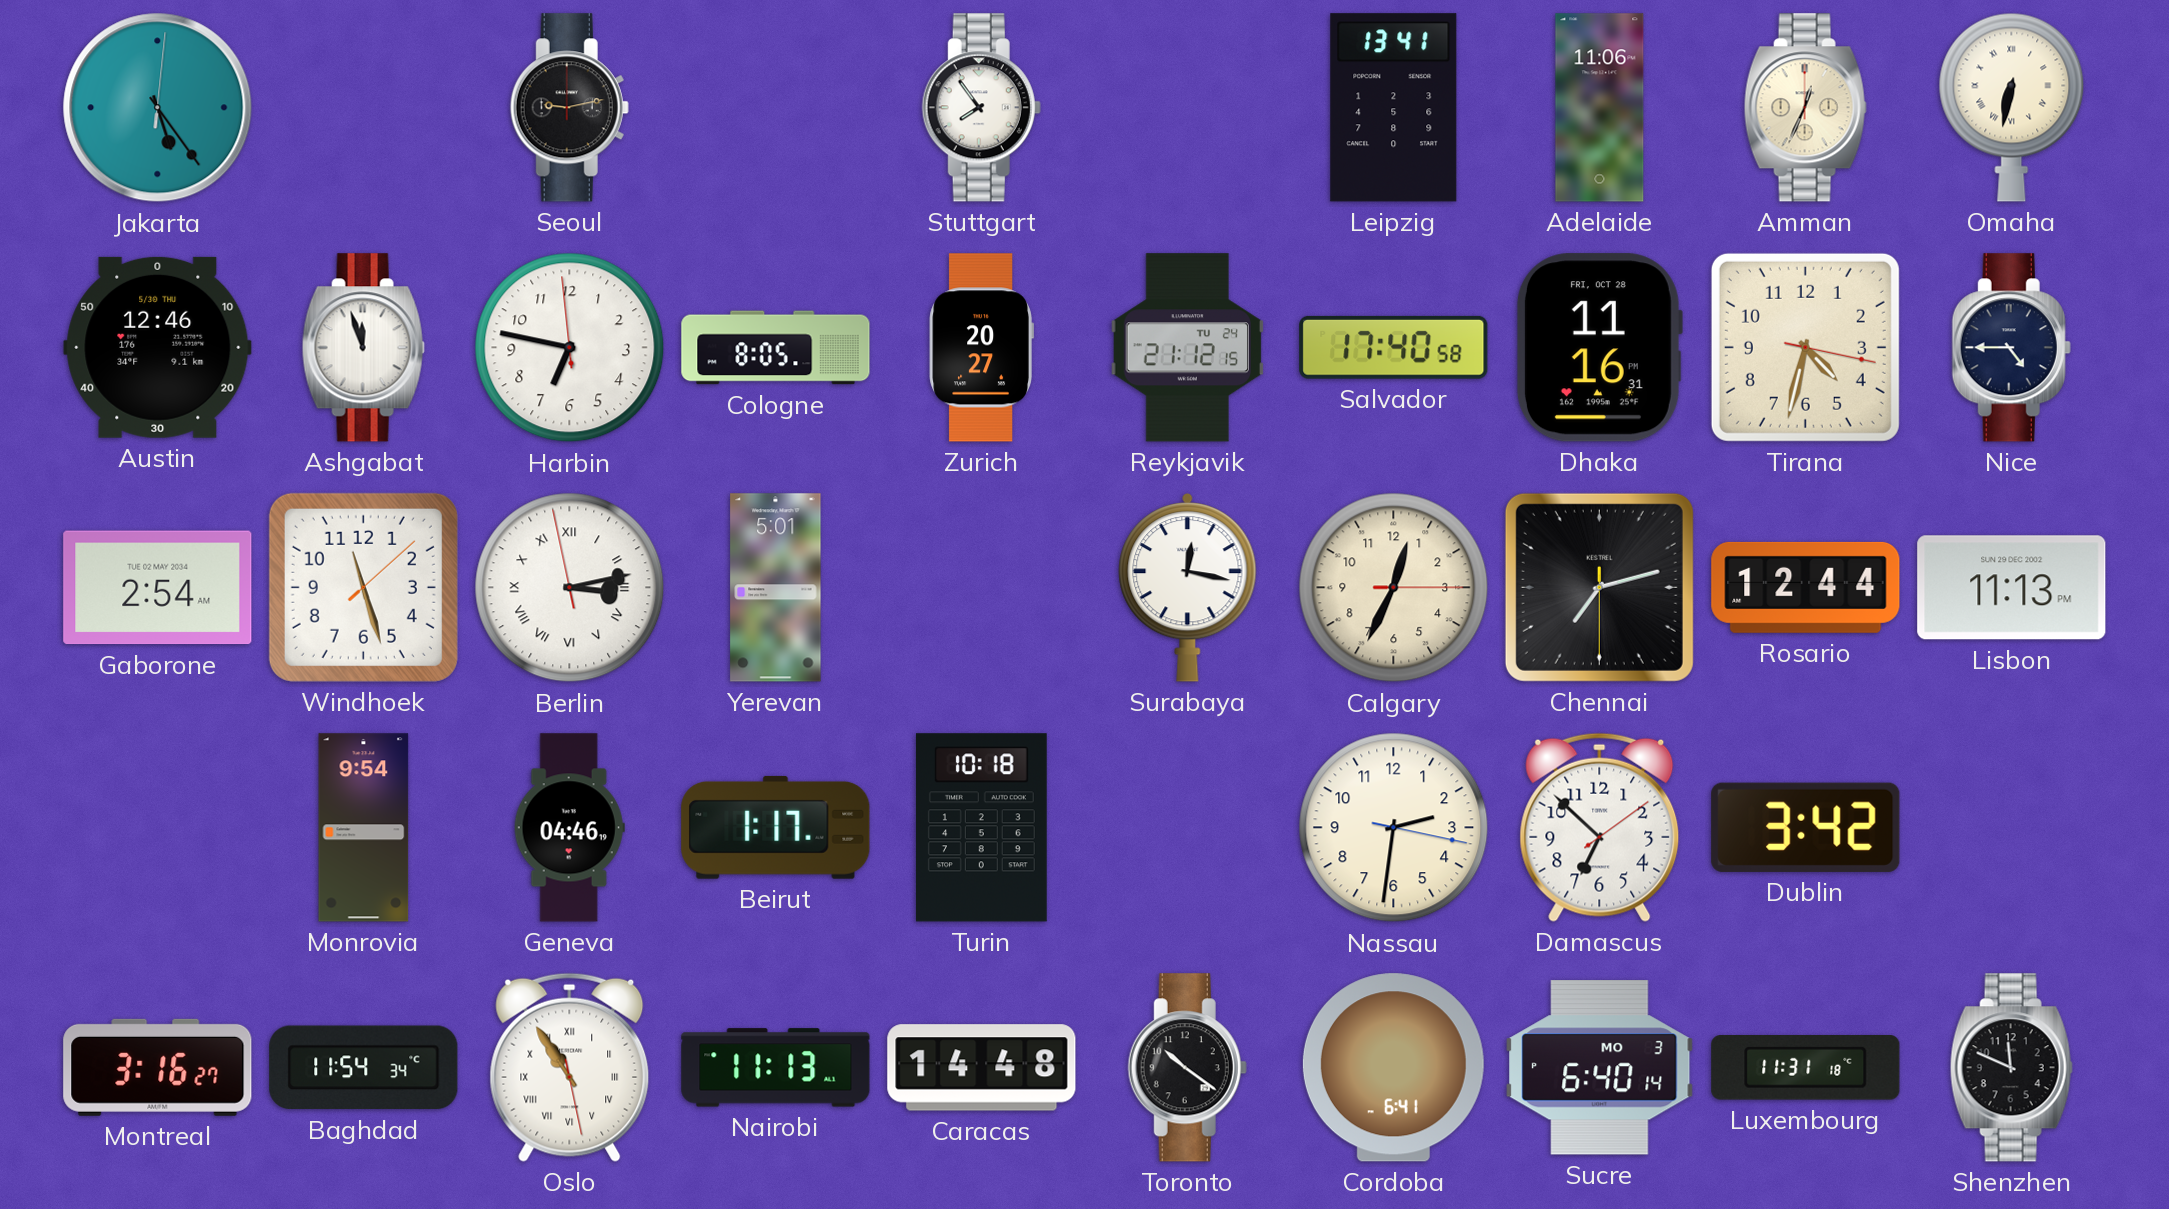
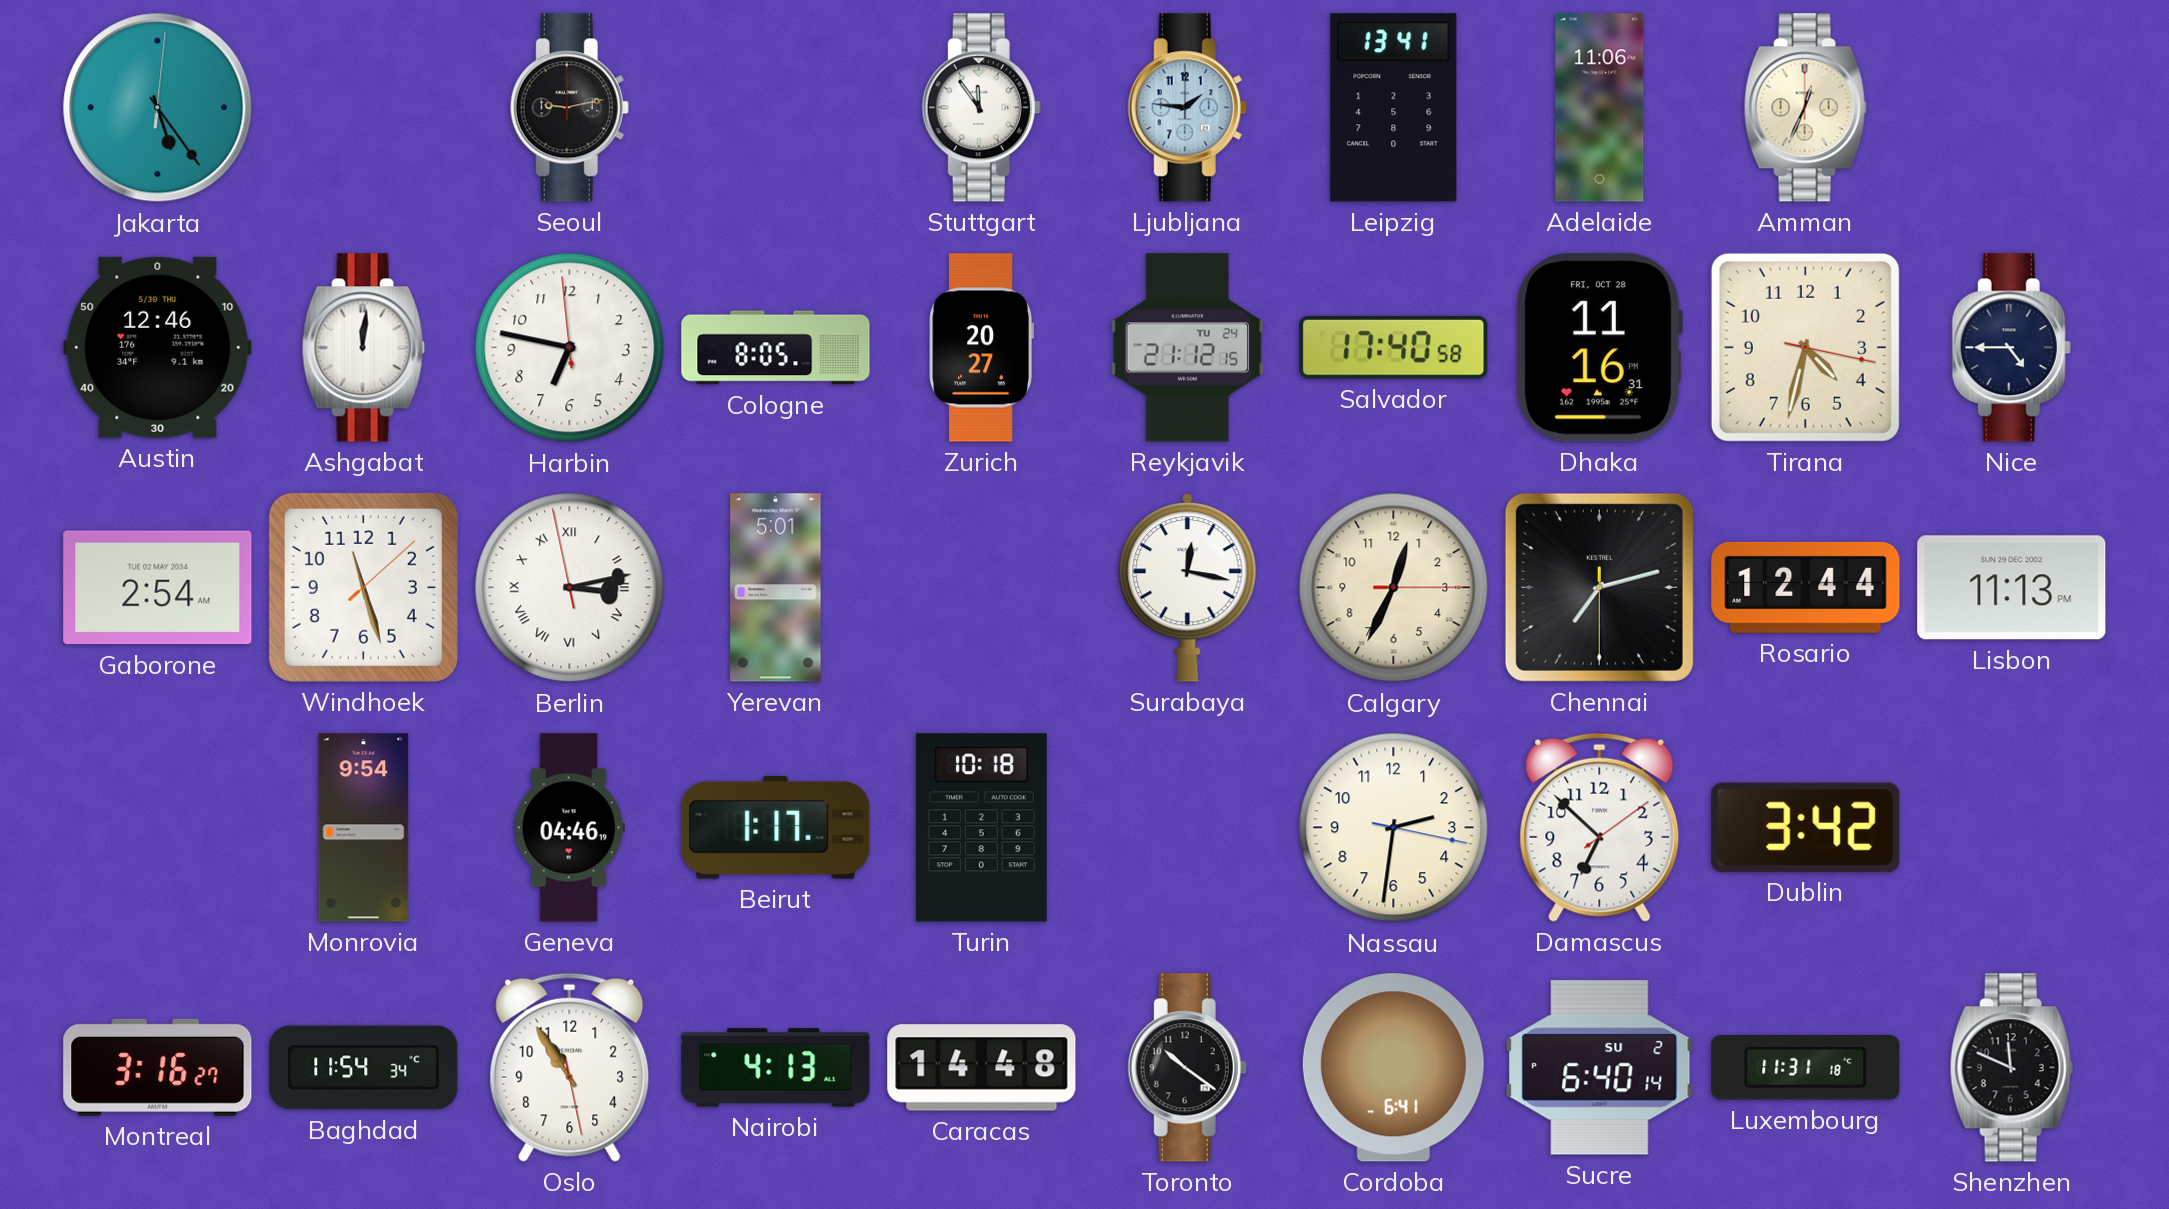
Stuttgart: 7:54 -> 11:54
Ljubljana: none -> 1:46
Omaha: 6:32 -> none
Ashgabat: 11:57 -> 12:01
Oslo numerals: Roman -> Arabic
Nairobi: 11:13 -> 4:13
Sucre date: MO 3 -> SU 2
